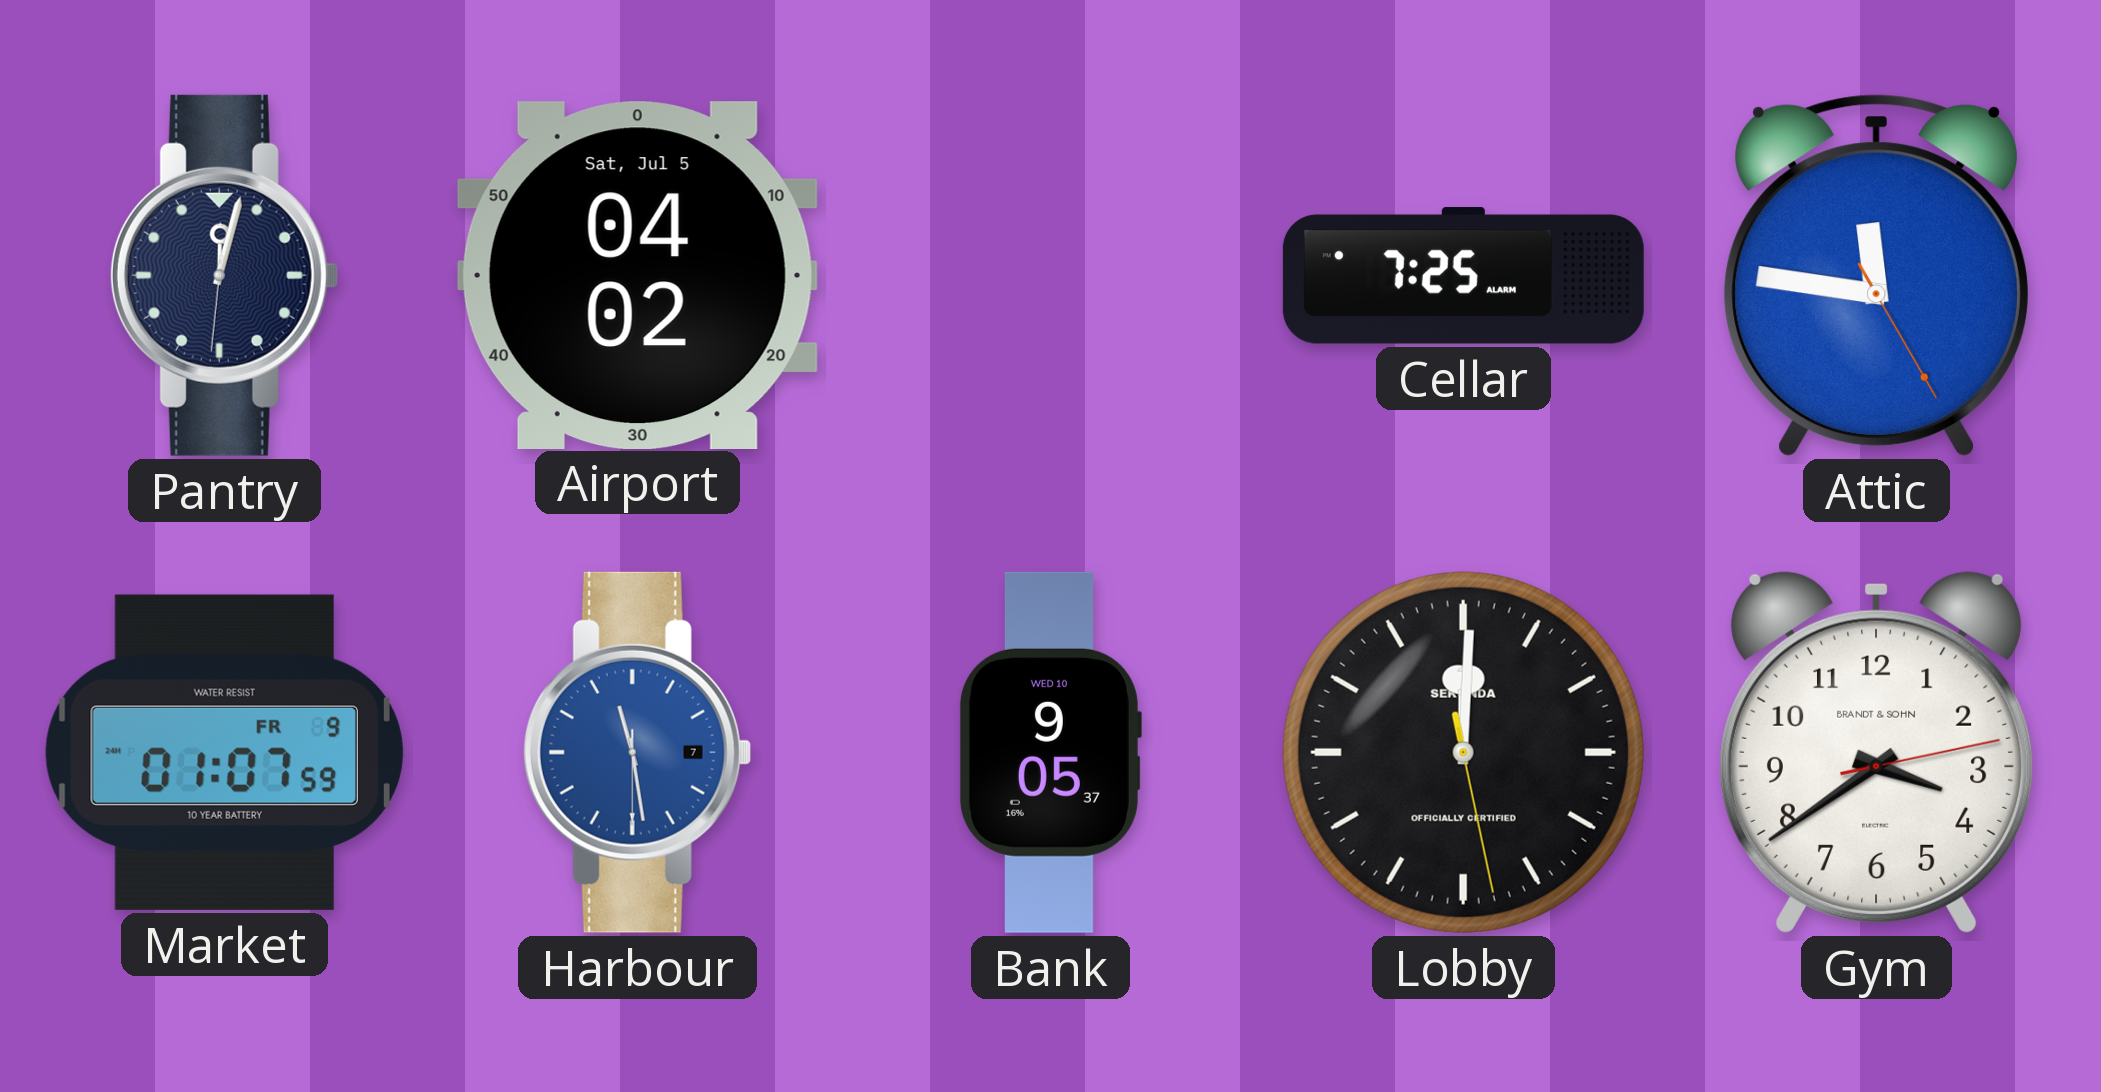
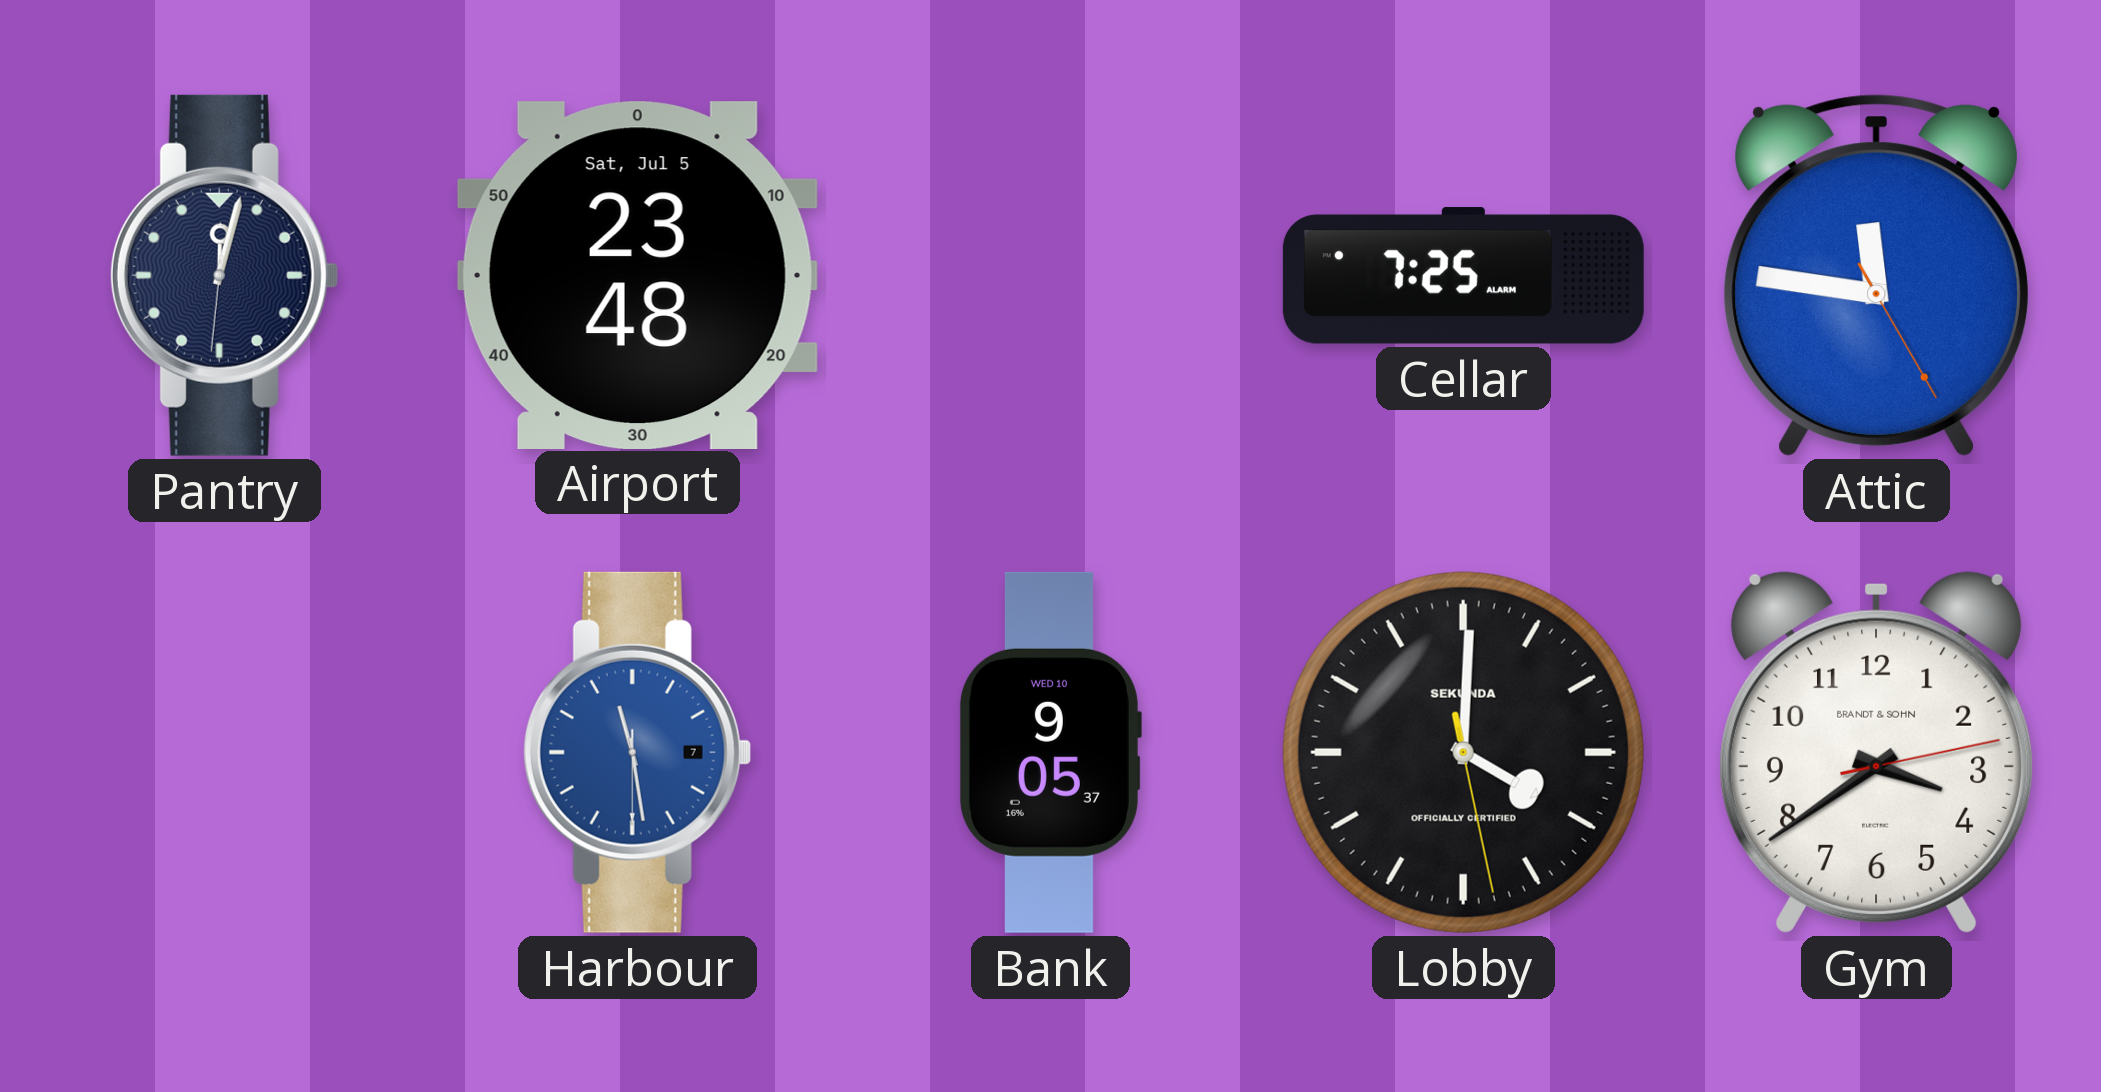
Airport: 04:02 -> 23:48
Market: 01:07 -> none
Lobby: 12:00 -> 4:00
